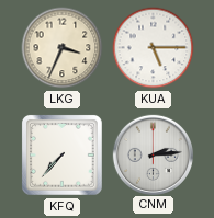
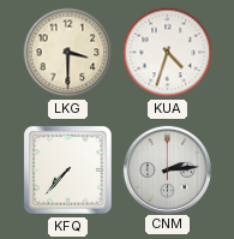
LKG: 3:34 -> 3:30
KUA: 5:15 -> 4:33
